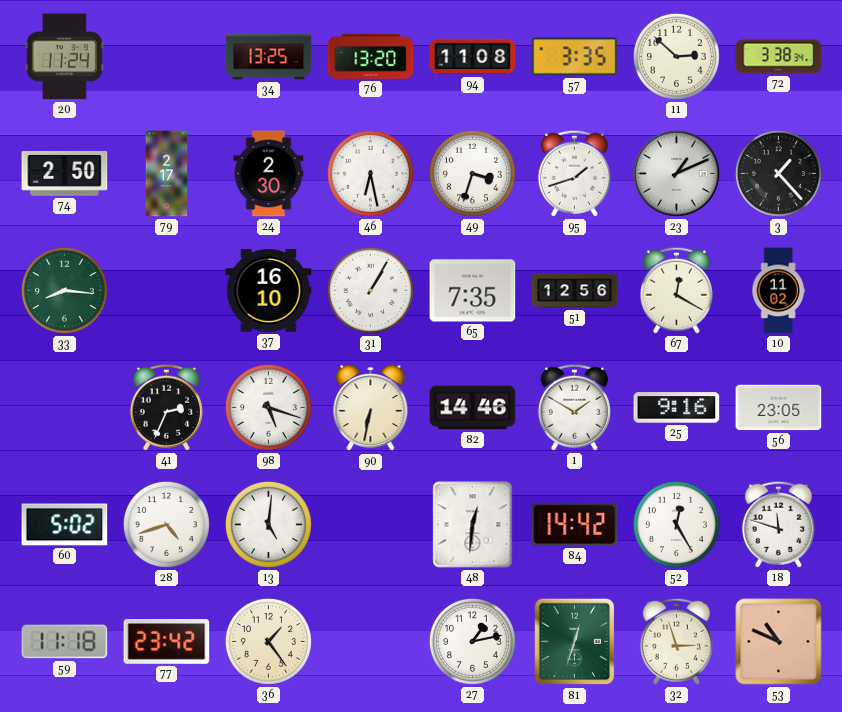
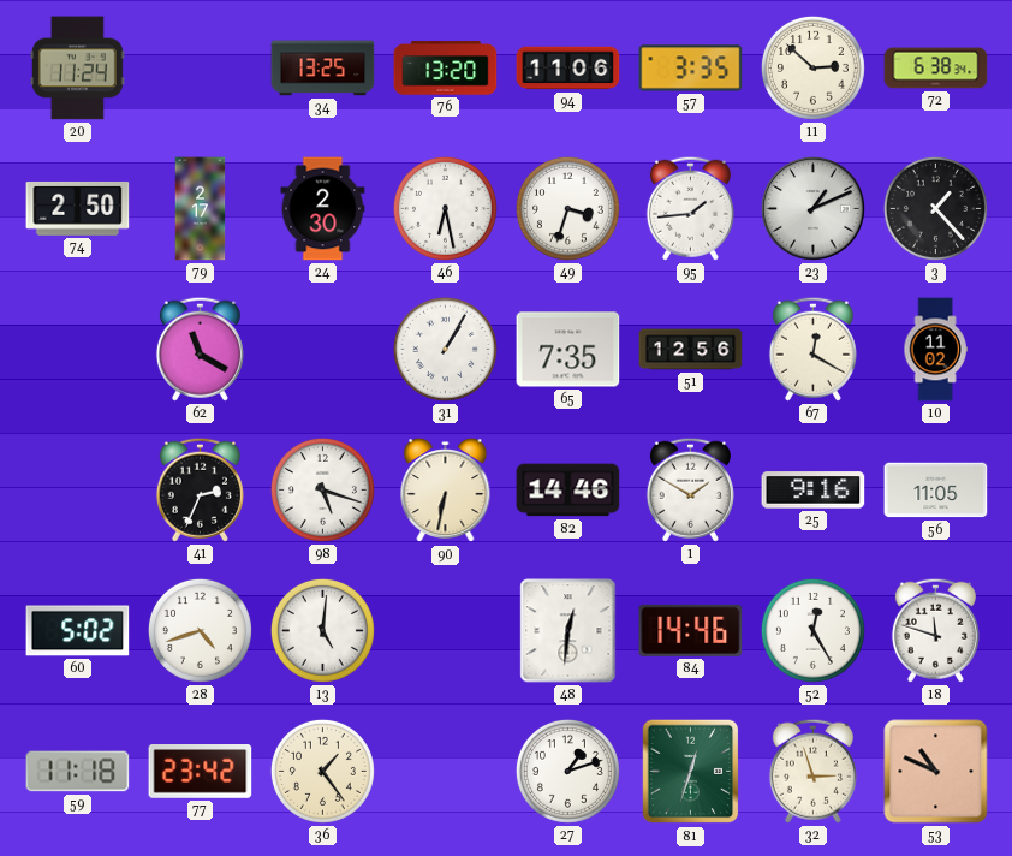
94: 11:08 -> 11:06
72: 3:38 -> 6:38
95: 1:42 -> 1:44
33: 8:16 -> none
62: none -> 11:20
37: 16:10 -> none
56: 23:05 -> 11:05
84: 14:42 -> 14:46
27: 1:13 -> 1:12
